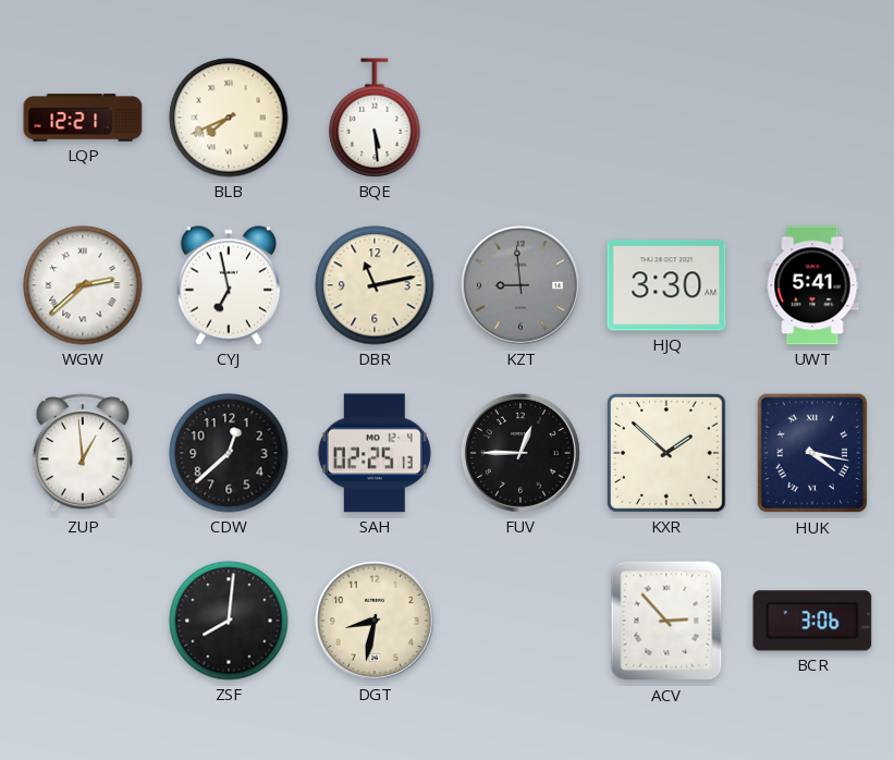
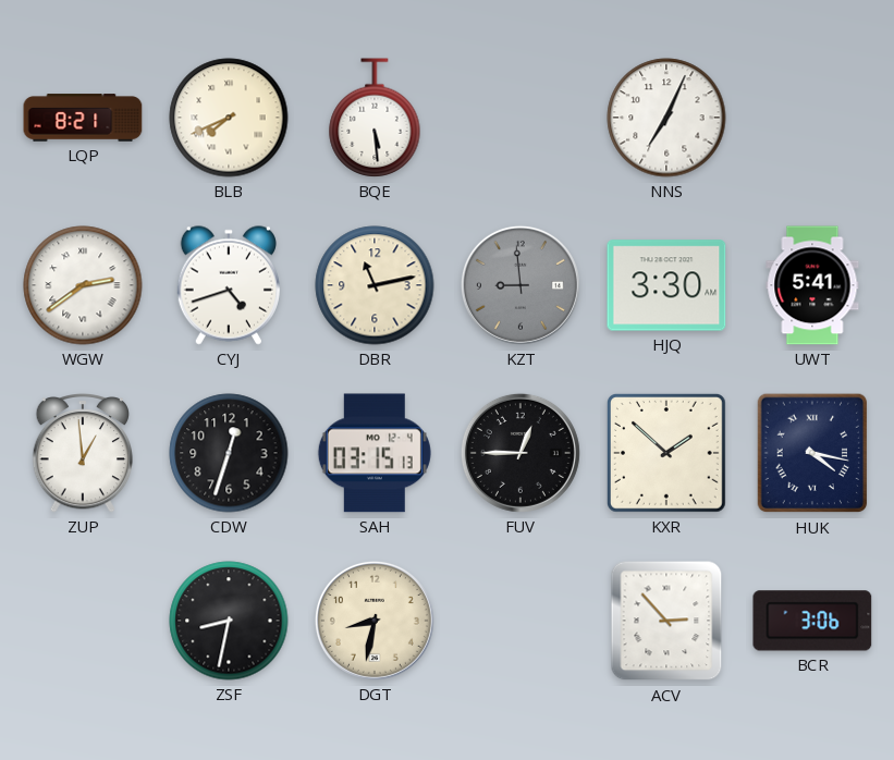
LQP: 12:21 -> 8:21
NNS: none -> 7:04
WGW: 2:38 -> 2:39
CYJ: 6:58 -> 4:42
CDW: 12:38 -> 12:33
SAH: 02:25 -> 03:15
ZSF: 8:01 -> 8:32
